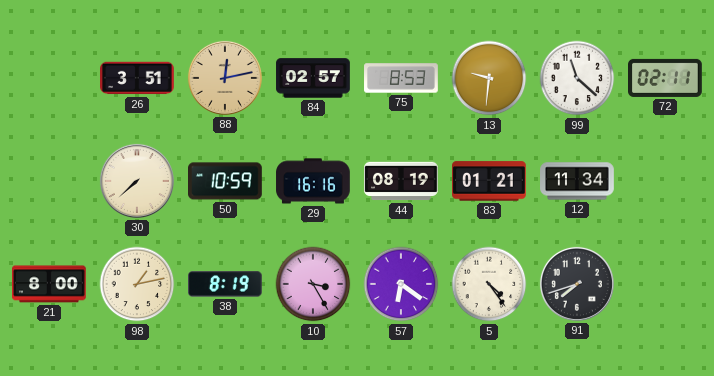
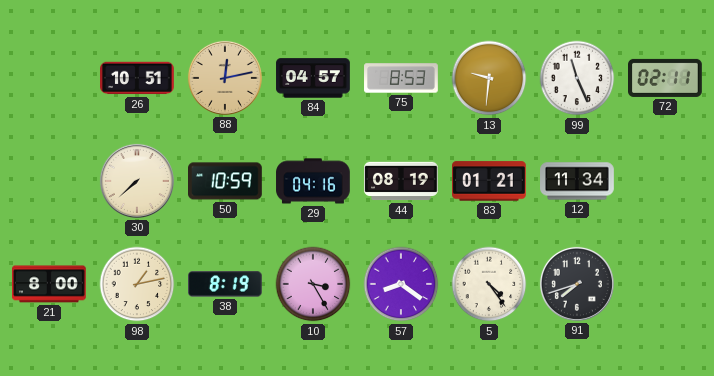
26: 3:51 -> 10:51
84: 02:57 -> 04:57
99: 11:22 -> 11:26
29: 16:16 -> 04:16
57: 6:21 -> 8:21
